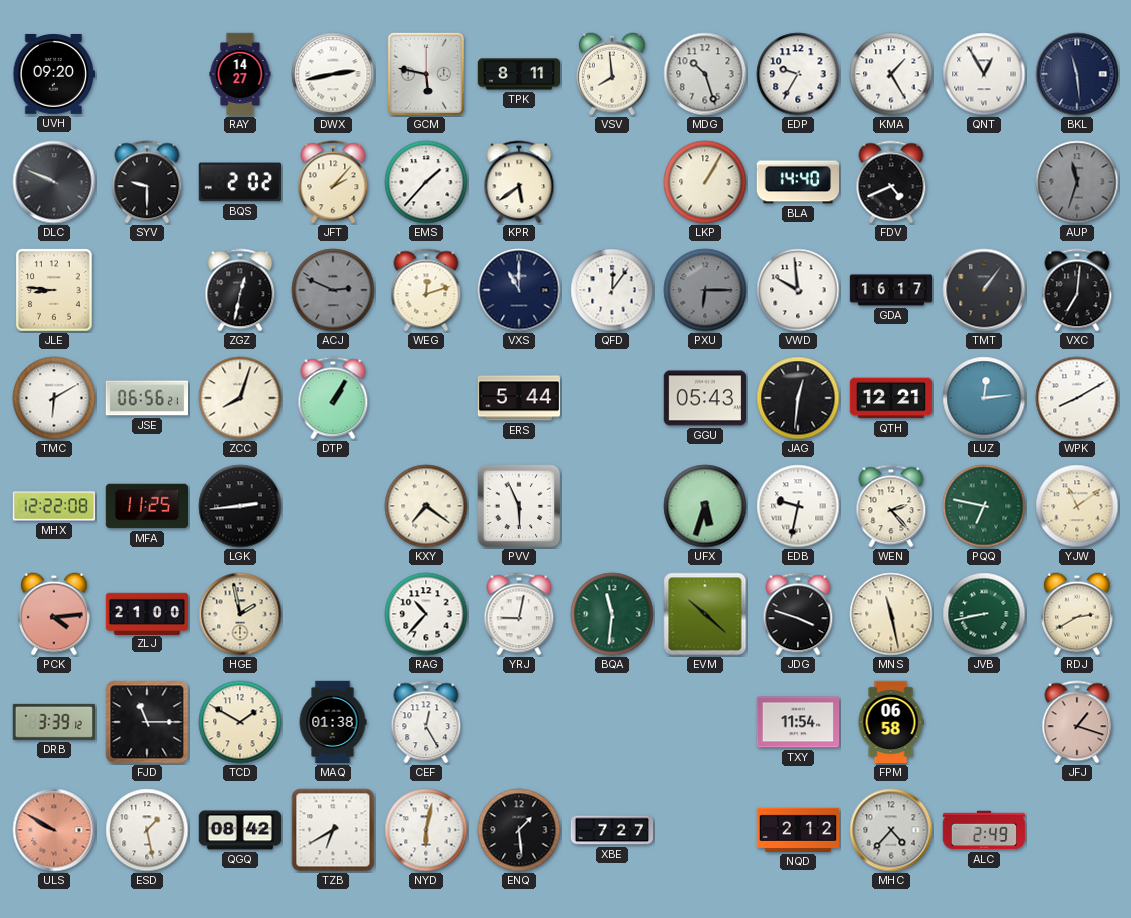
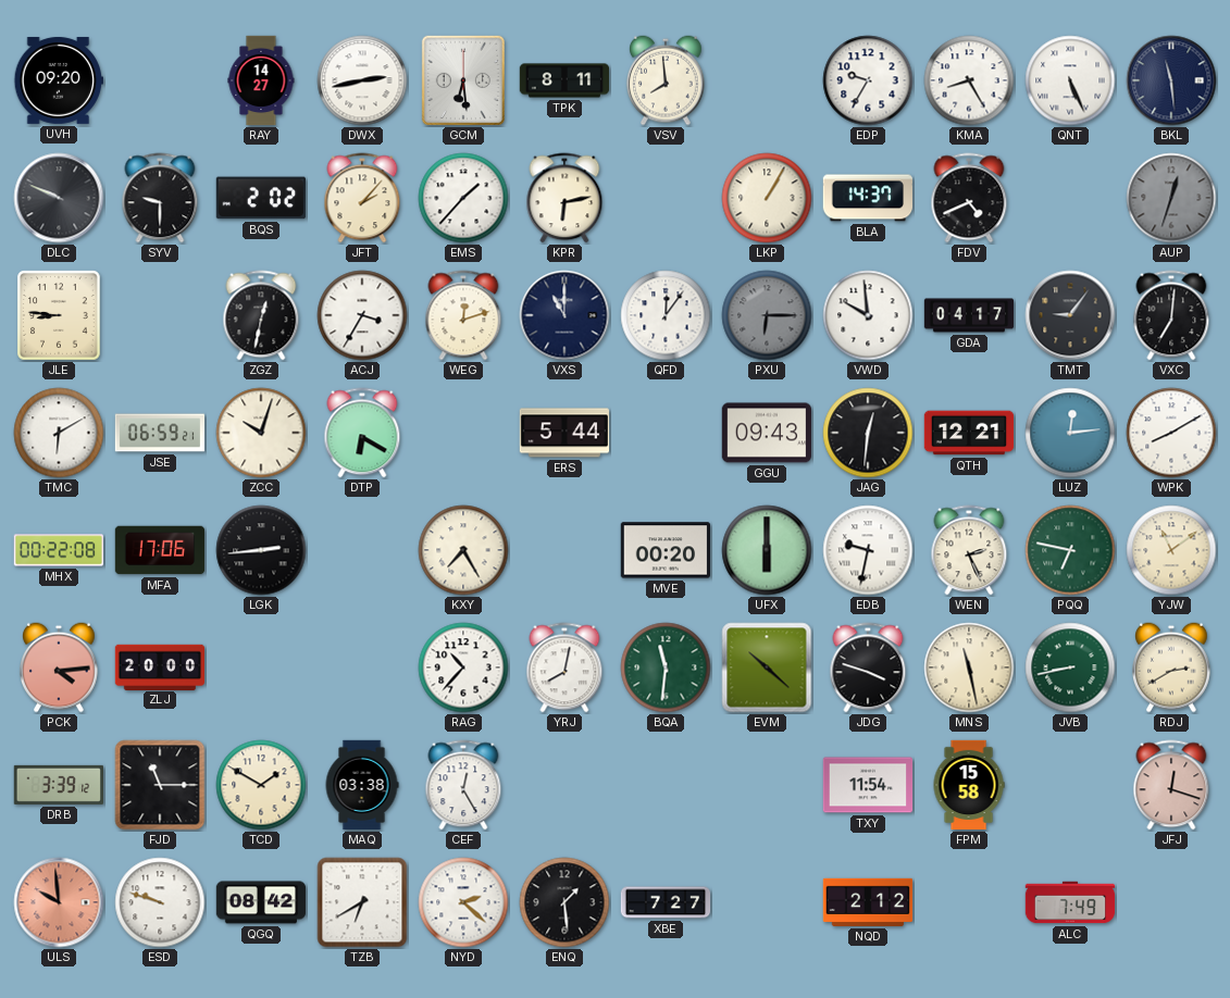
GCM: 5:47 -> 6:29
MDG: 10:27 -> none
KMA: 1:25 -> 8:25
QNT: 12:55 -> 5:26
KPR: 5:39 -> 6:13
BLA: 14:40 -> 14:37
AUP: 11:33 -> 12:33
ACJ: 2:49 -> 3:35
ACJ dial: grey -> white
GDA: 16:17 -> 04:17
TMT: 1:06 -> 9:06
JSE: 06:56 -> 06:59
ZCC: 8:03 -> 10:03
DTP: 1:05 -> 6:20
GGU: 05:43 -> 09:43
MHX: 12:22 -> 00:22
MFA: 11:25 -> 17:06
KXY: 7:21 -> 7:25
PVV: 5:56 -> none
MVE: none -> 00:20
UFX: 5:33 -> 6:00
WEN: 2:23 -> 2:26
ZLJ: 21:00 -> 20:00
HGE: 1:58 -> none
YRJ: 9:02 -> 8:02
MAQ: 01:38 -> 03:38
FPM: 06:58 -> 15:58
JFJ: 1:18 -> 12:18
ULS: 9:50 -> 9:59
ESD: 1:28 -> 9:48
NYD: 6:02 -> 2:22
MHC: 4:37 -> none
ALC: 2:49 -> 7:49
